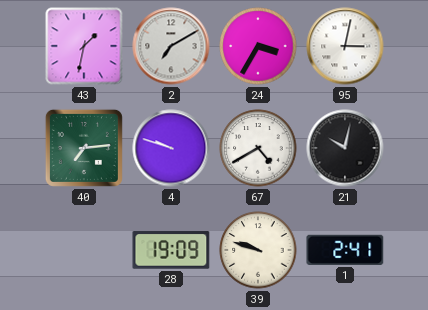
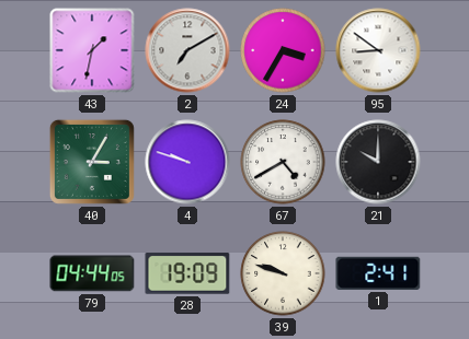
95: 3:02 -> 8:51
40: 7:14 -> 3:05
21: 10:02 -> 10:00
79: none -> 04:44
